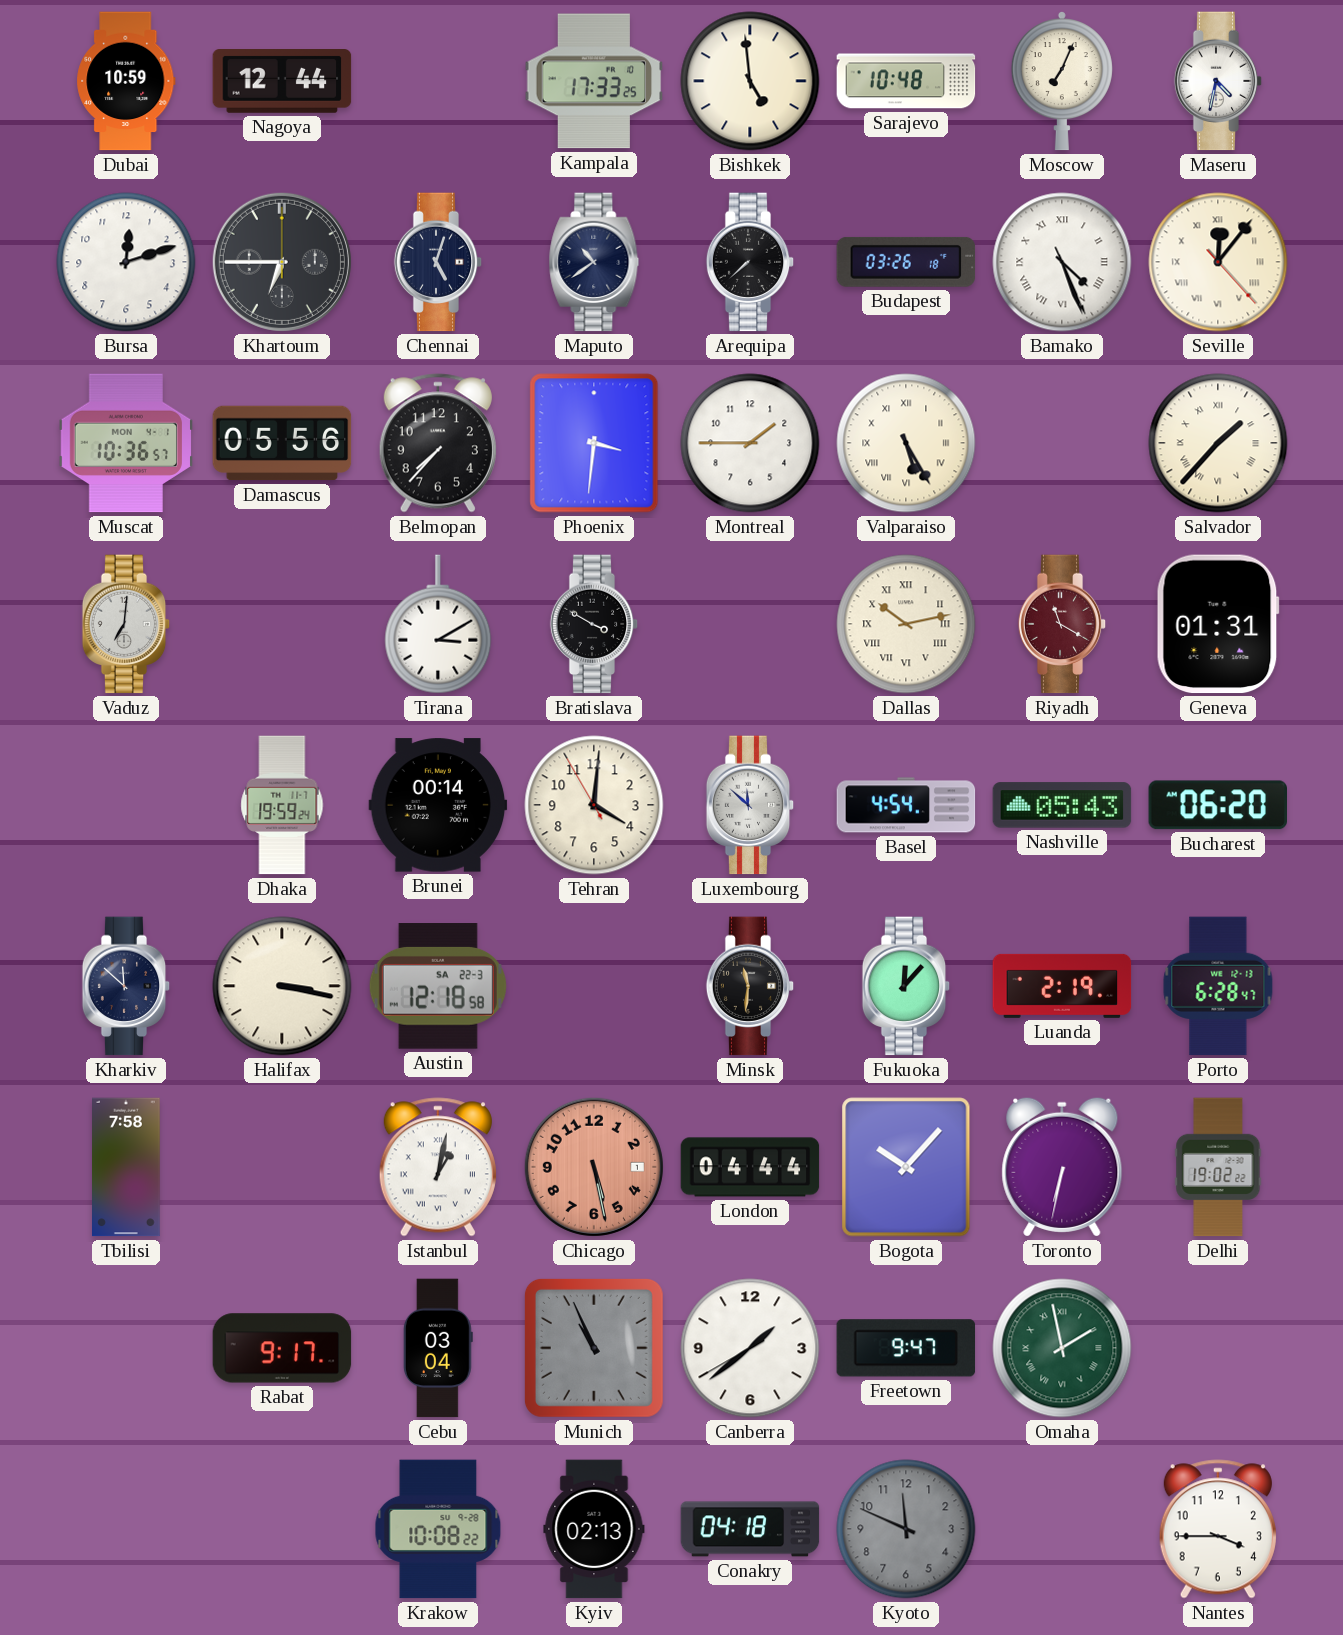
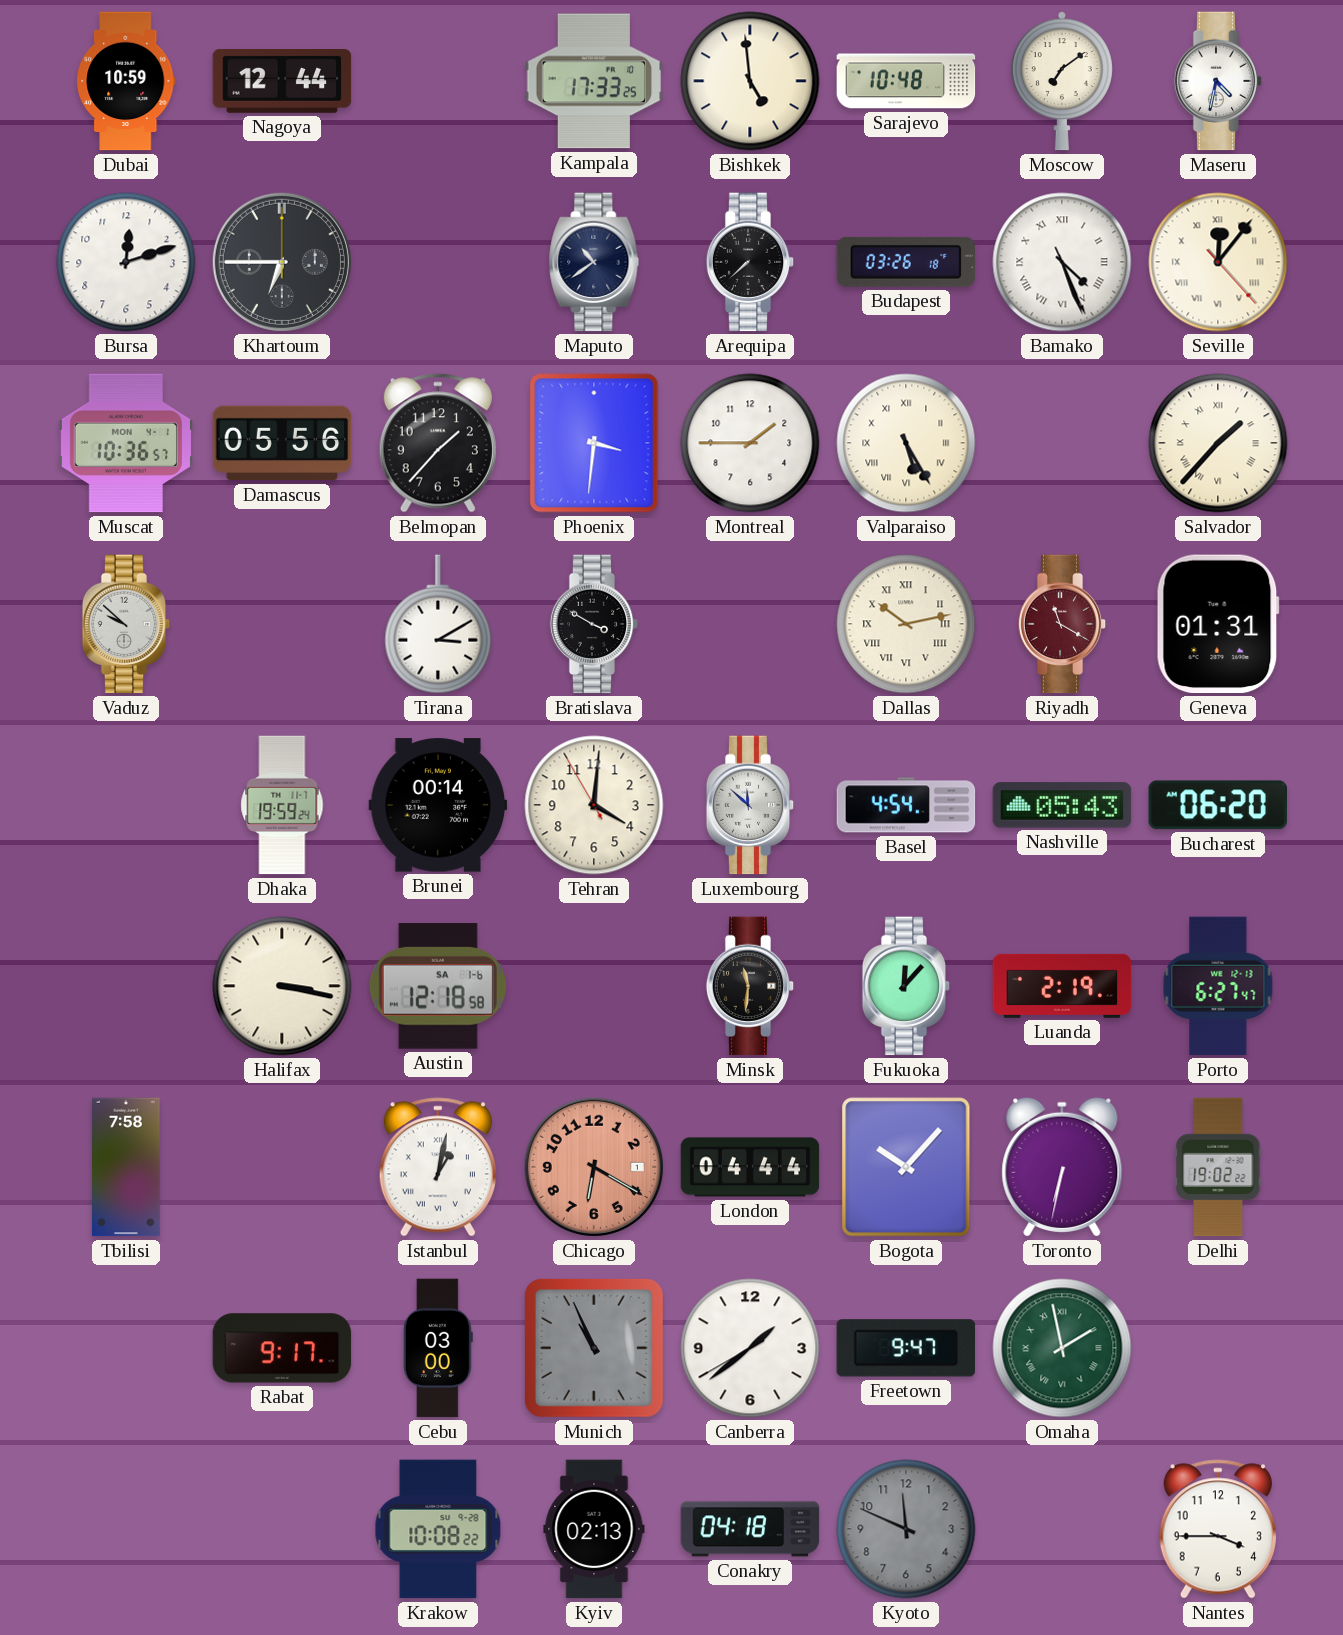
Moscow: 7:04 -> 7:09
Chennai: 5:03 -> none
Belmopan: 7:37 -> 1:37
Vaduz: 7:01 -> 9:52
Kharkiv: 11:52 -> none
Austin date: SA 22-3 -> SA 1-6
Porto: 6:28 -> 6:27
Chicago: 5:28 -> 6:20
Cebu: 03:04 -> 03:00
